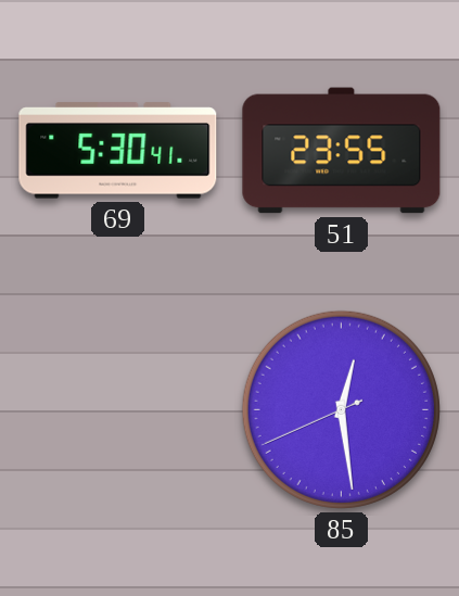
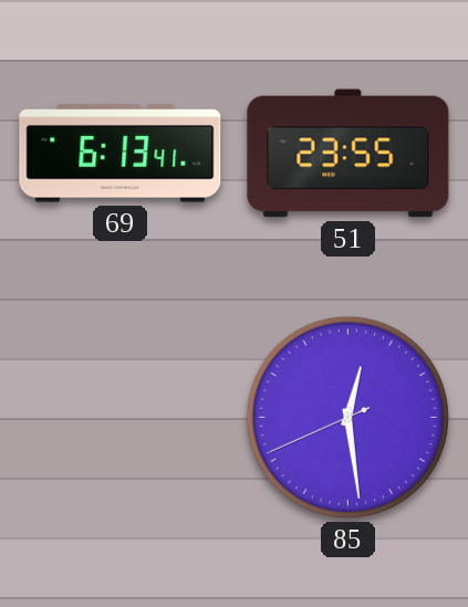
69: 5:30 -> 6:13
